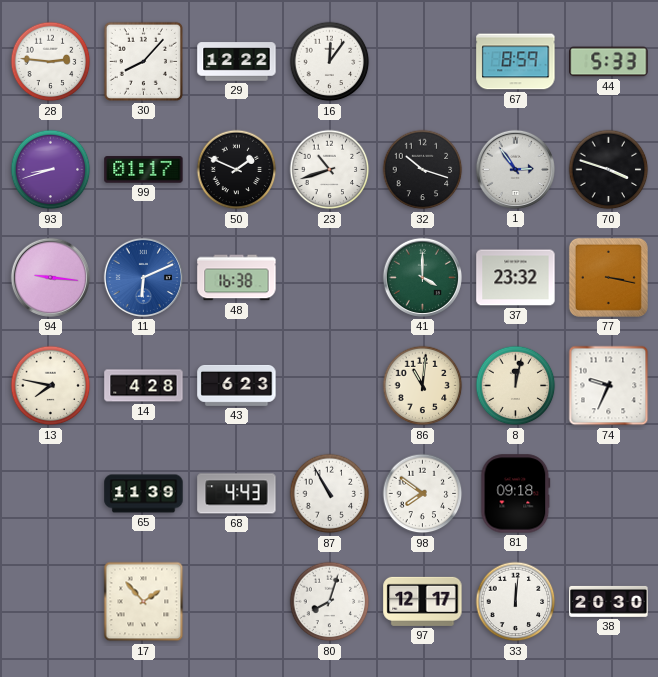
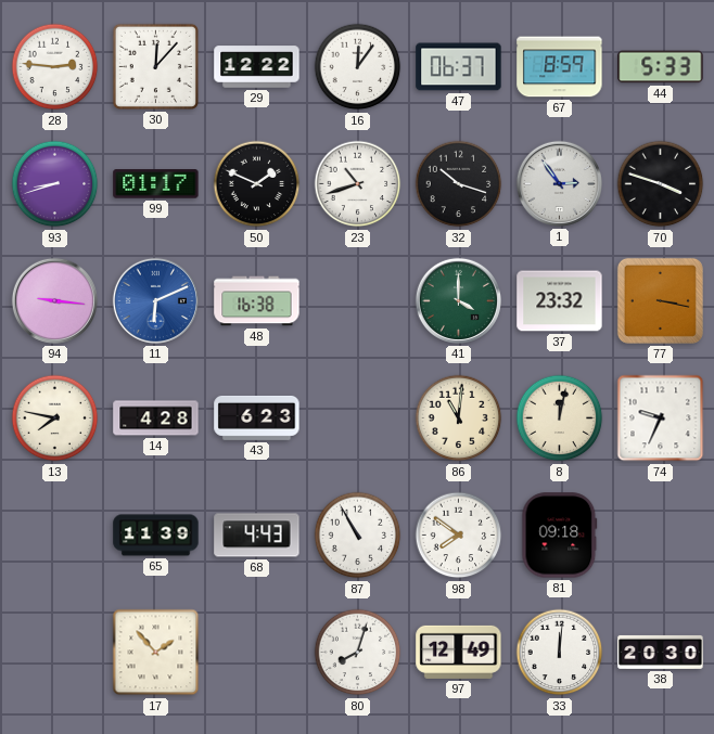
30: 8:07 -> 12:07
47: none -> 06:37
97: 12:17 -> 12:49
